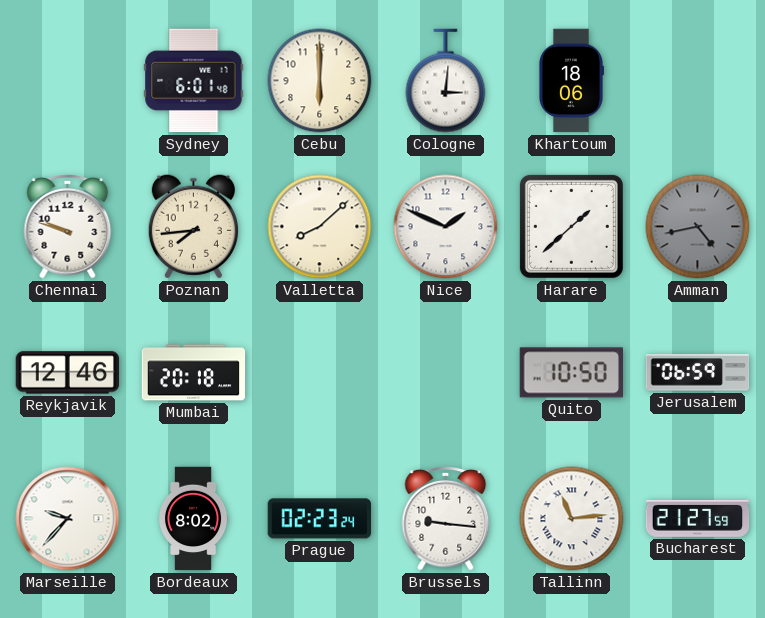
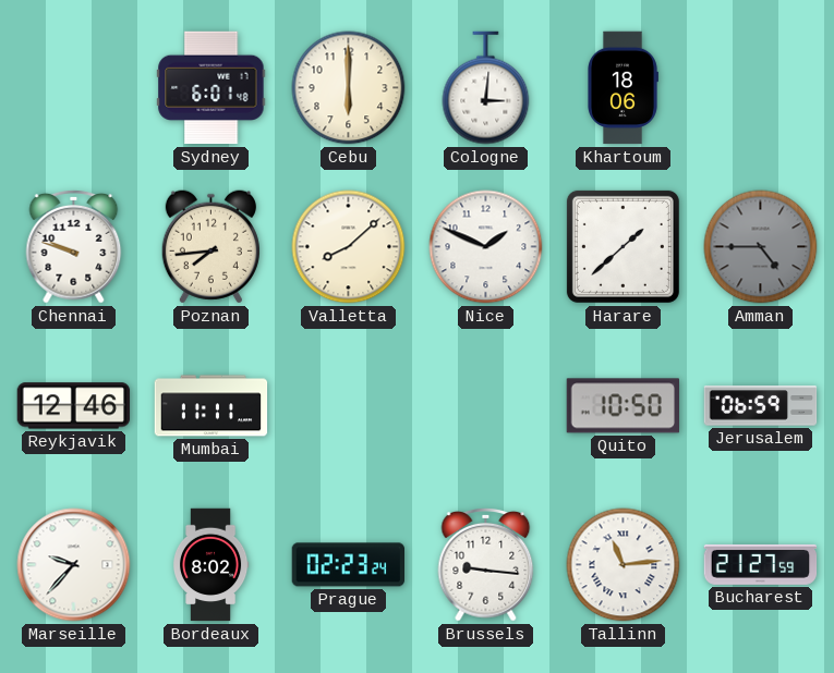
Amman: 4:43 -> 4:45
Mumbai: 20:18 -> 11:11
